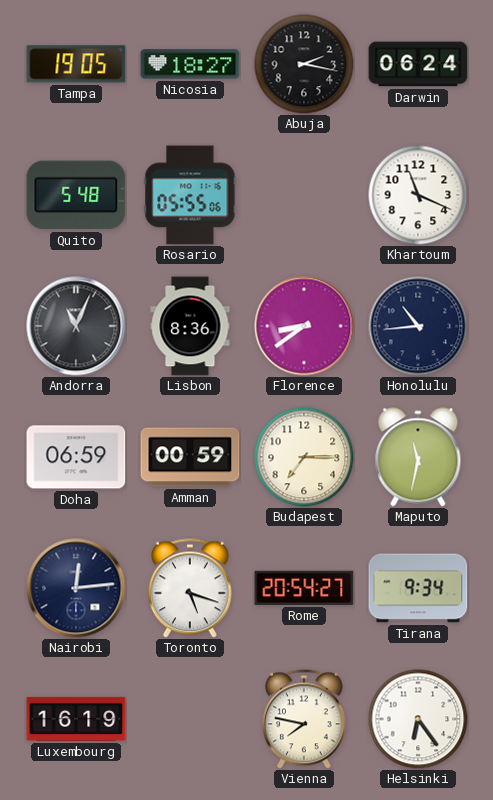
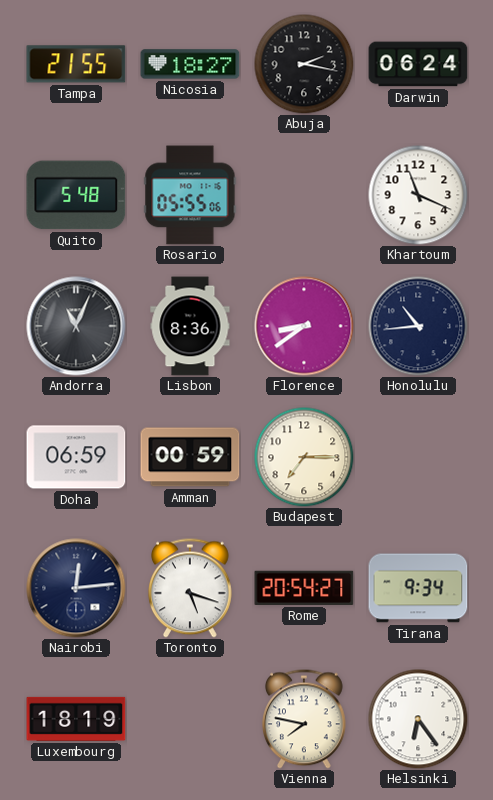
Tampa: 19:05 -> 21:55
Maputo: 11:32 -> none
Luxembourg: 16:19 -> 18:19
